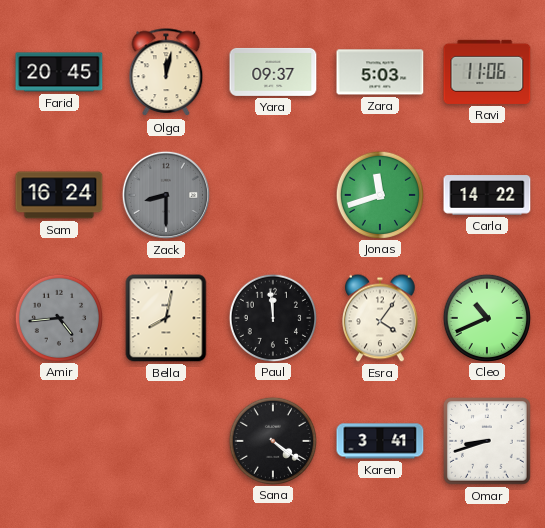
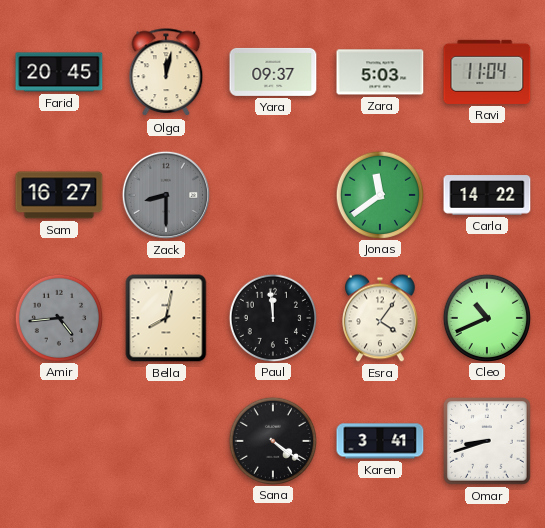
Ravi: 11:06 -> 11:04
Sam: 16:24 -> 16:27
Jonas: 11:42 -> 11:39
